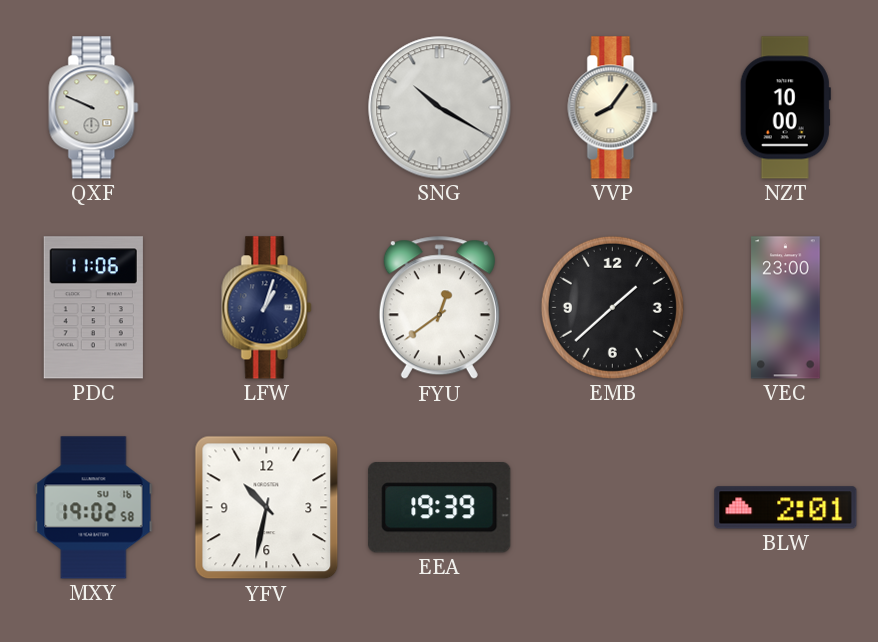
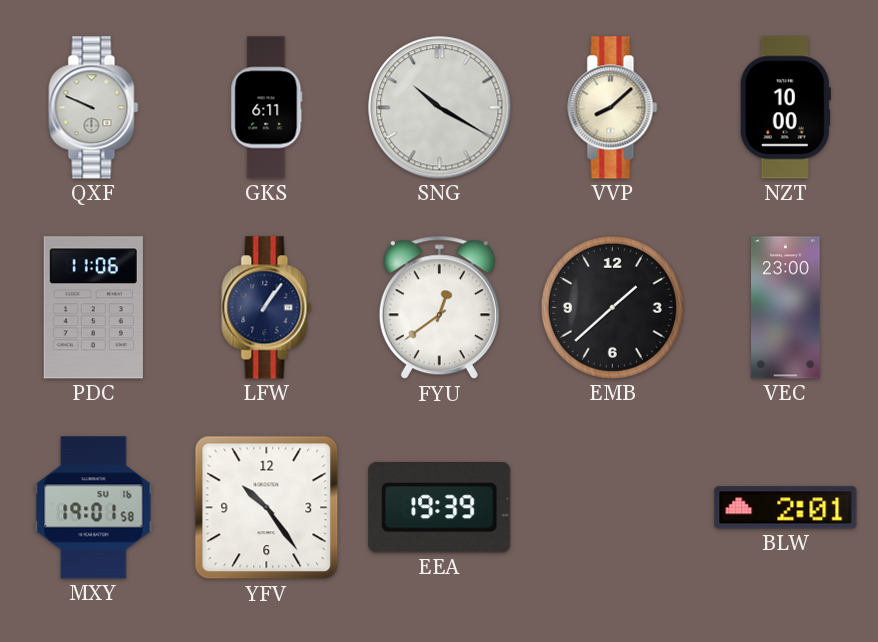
GKS: none -> 6:11
VVP: 8:06 -> 8:08
LFW: 1:03 -> 1:06
MXY: 19:02 -> 19:01
YFV: 10:32 -> 10:24
